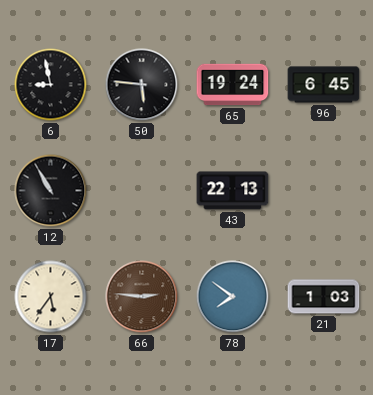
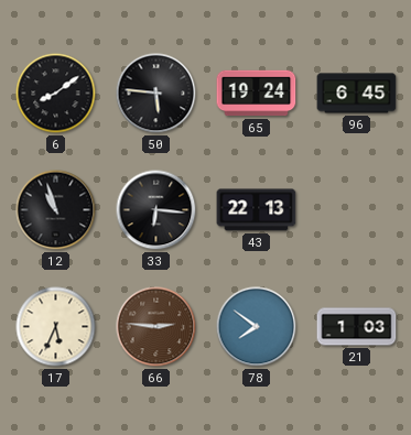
6: 8:58 -> 8:09
12: 10:55 -> 10:57
33: none -> 6:16
17: 5:36 -> 5:34
